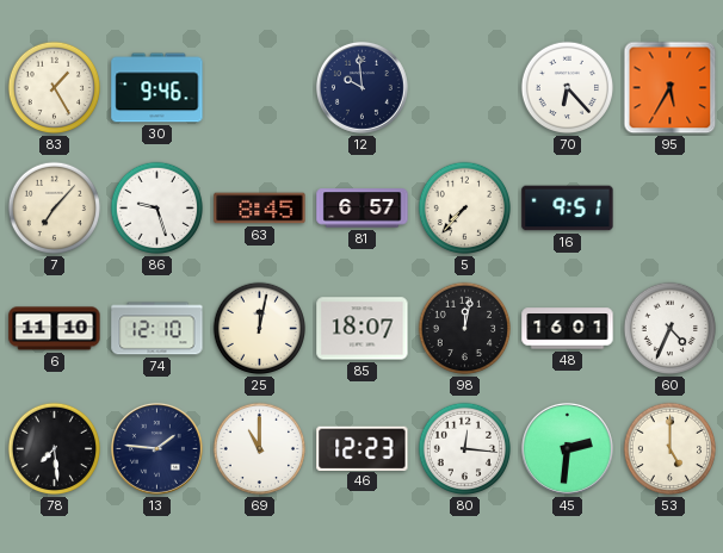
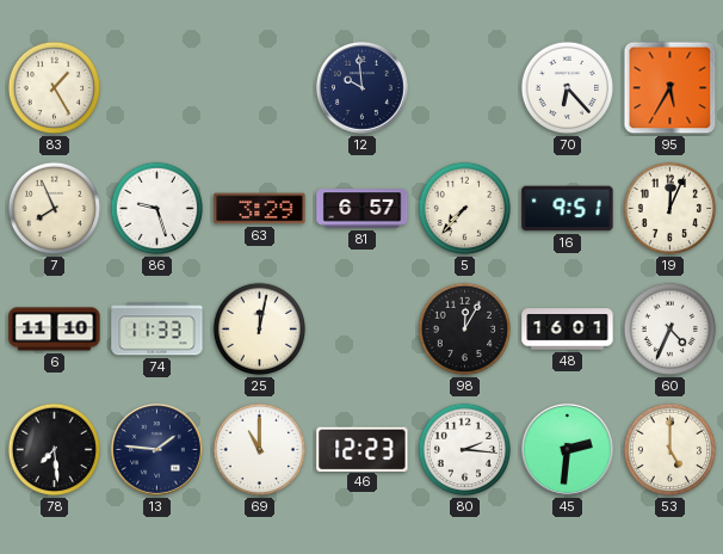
30: 9:46 -> none
7: 7:07 -> 7:56
63: 8:45 -> 3:29
19: none -> 12:04
74: 12:10 -> 11:33
85: 18:07 -> none
98: 12:02 -> 12:05
80: 12:16 -> 2:16
